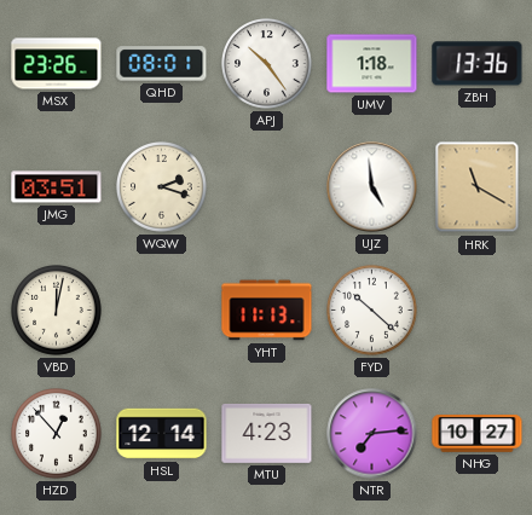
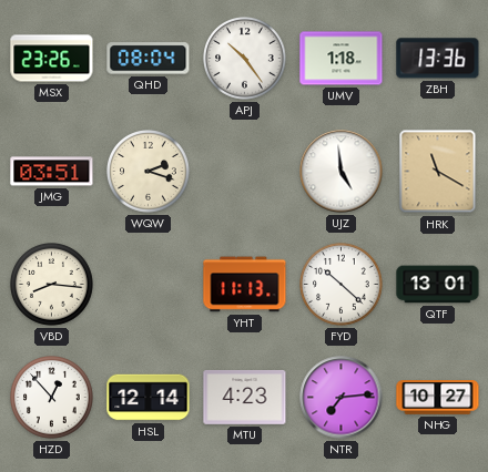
QHD: 08:01 -> 08:04
VBD: 12:02 -> 8:16
QTF: none -> 13:01
